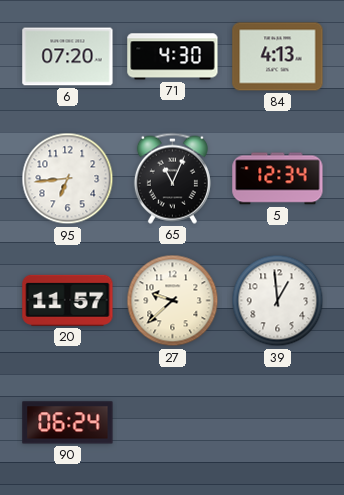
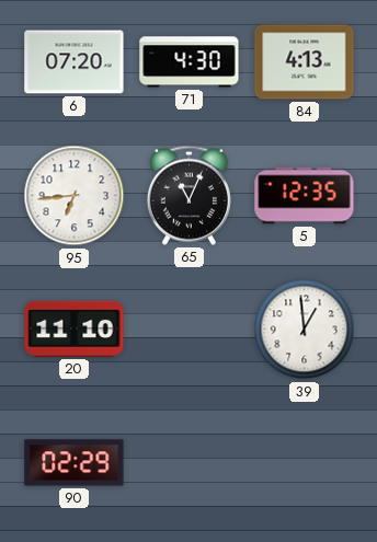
5: 12:34 -> 12:35
20: 11:57 -> 11:10
27: 9:38 -> none
90: 06:24 -> 02:29
